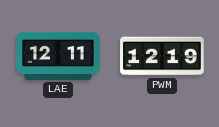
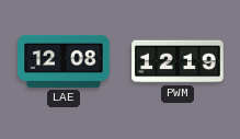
LAE: 12:11 -> 12:08
